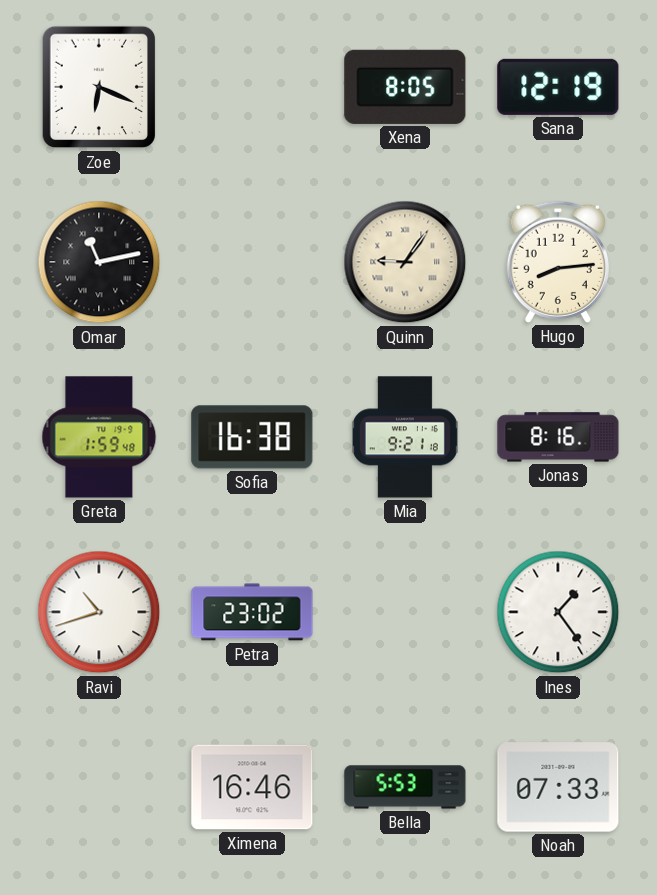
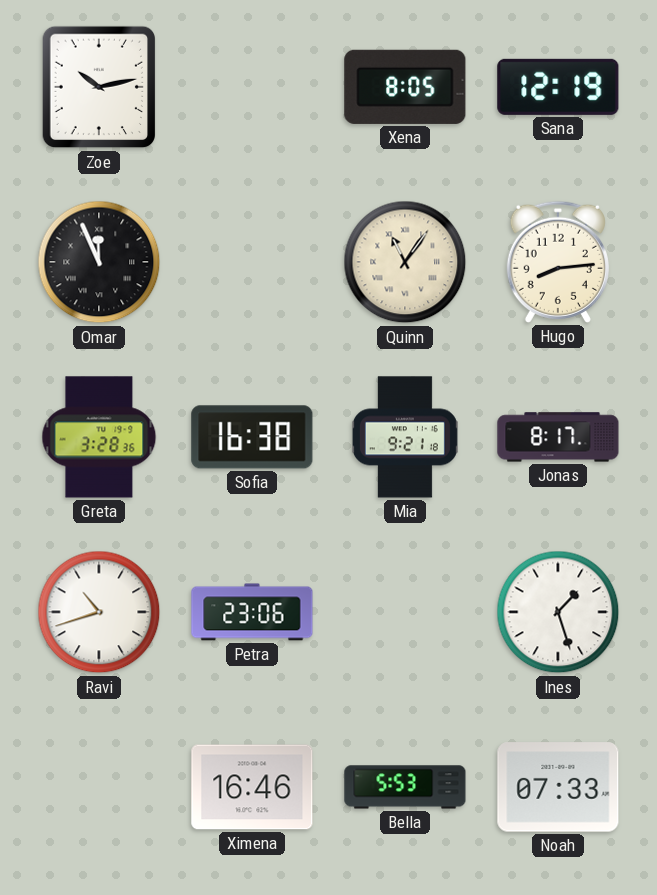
Zoe: 6:19 -> 10:13
Omar: 11:13 -> 11:56
Quinn: 9:06 -> 11:06
Greta: 1:59 -> 3:28
Jonas: 8:16 -> 8:17
Petra: 23:02 -> 23:06
Ines: 1:24 -> 1:27
